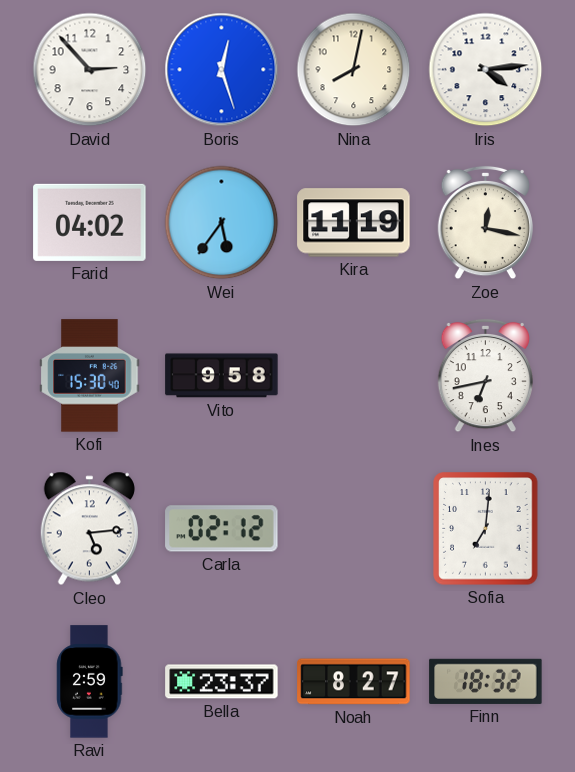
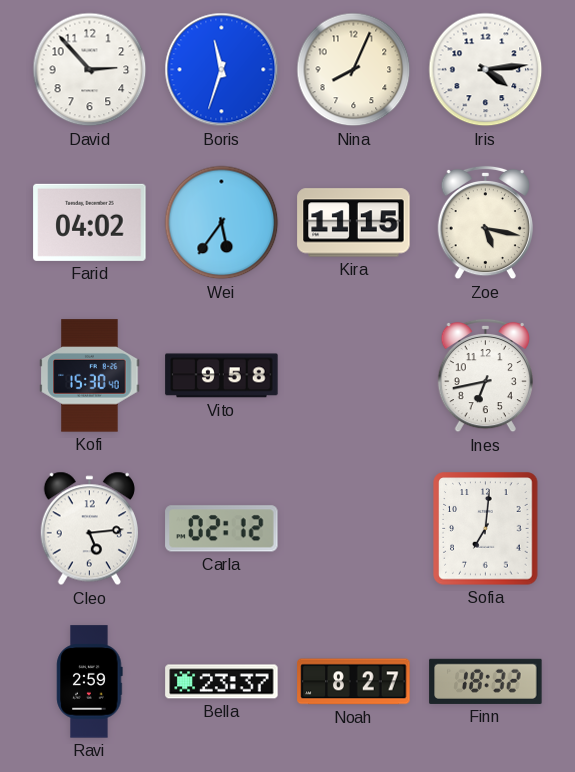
Boris: 12:27 -> 11:33
Nina: 8:02 -> 8:04
Kira: 11:19 -> 11:15
Zoe: 12:17 -> 5:17
